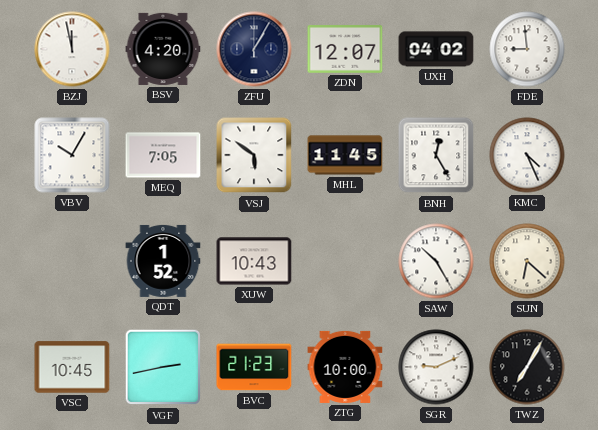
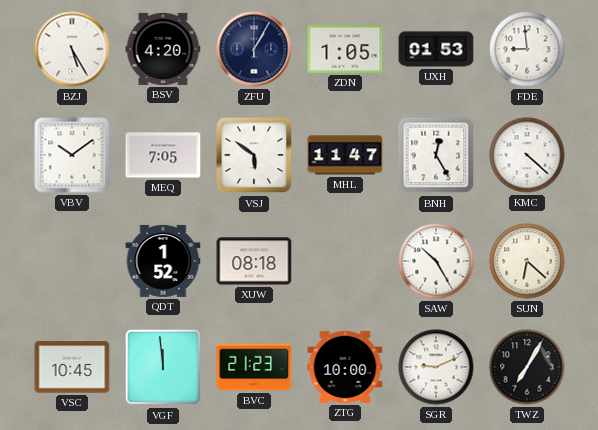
BZJ: 11:58 -> 5:25
ZDN: 12:07 -> 1:05
UXH: 04:02 -> 01:53
VBV: 10:05 -> 10:09
MHL: 11:45 -> 11:47
KMC: 4:26 -> 4:22
XUW: 10:43 -> 08:18
VGF: 2:43 -> 11:59
